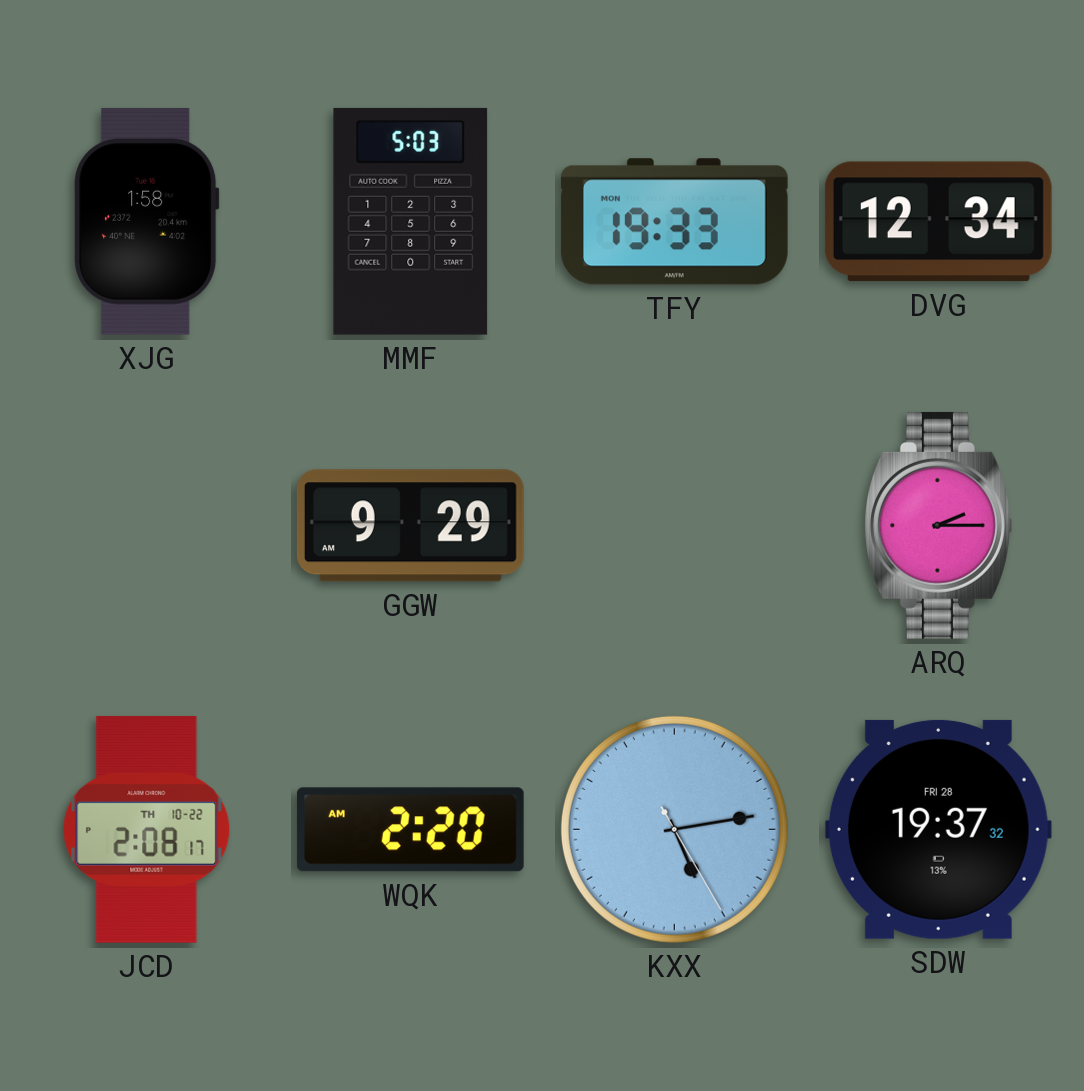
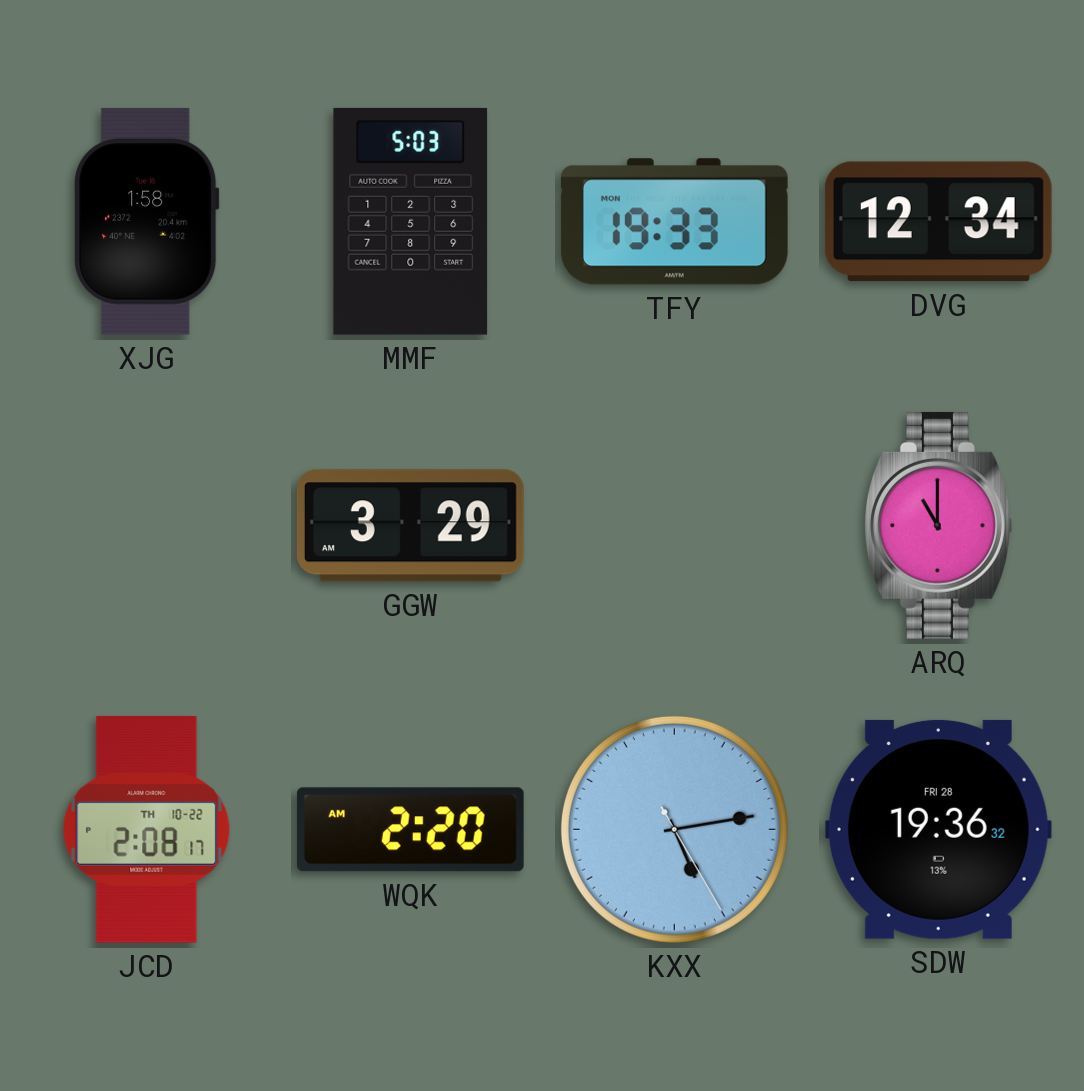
GGW: 9:29 -> 3:29
ARQ: 2:15 -> 11:00
SDW: 19:37 -> 19:36
